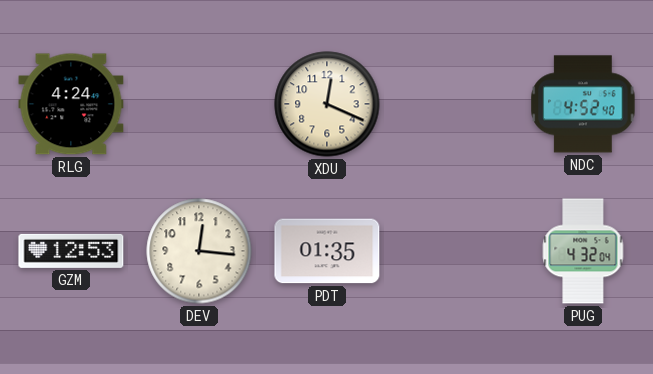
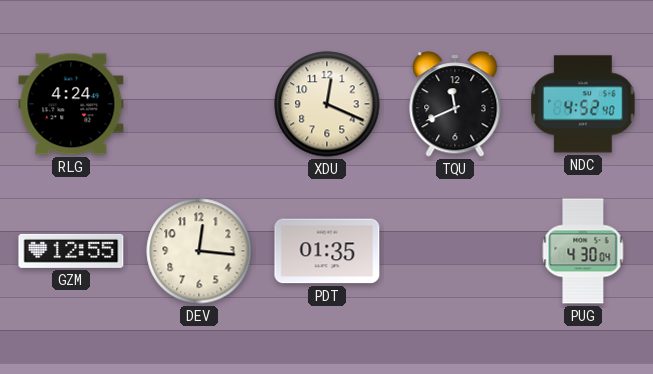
TQU: none -> 11:41
GZM: 12:53 -> 12:55
PUG: 4:32 -> 4:30
